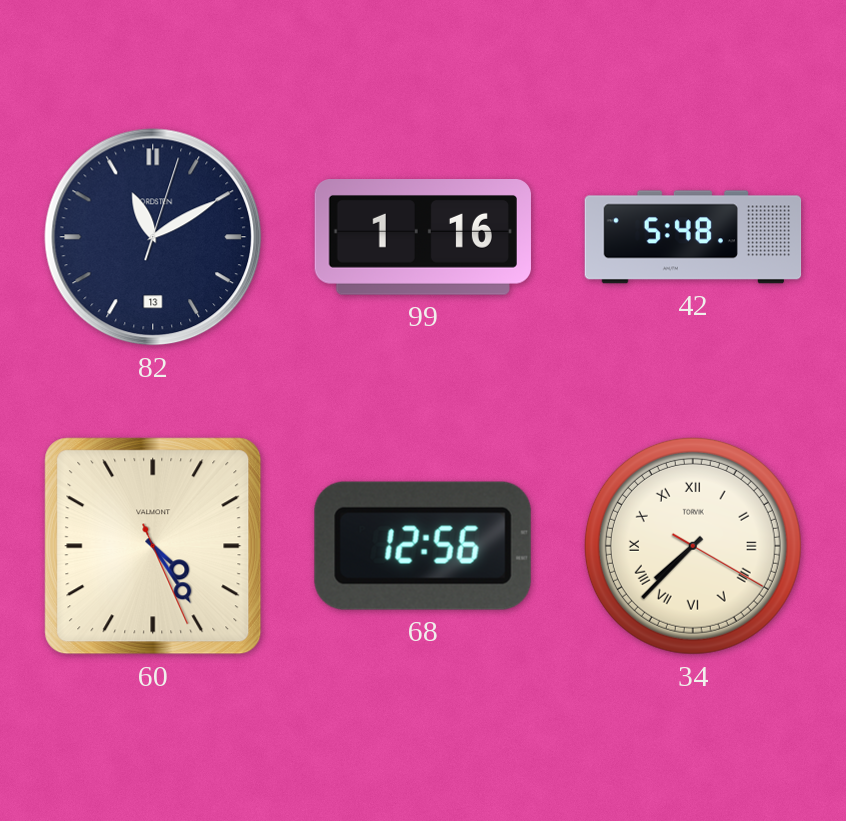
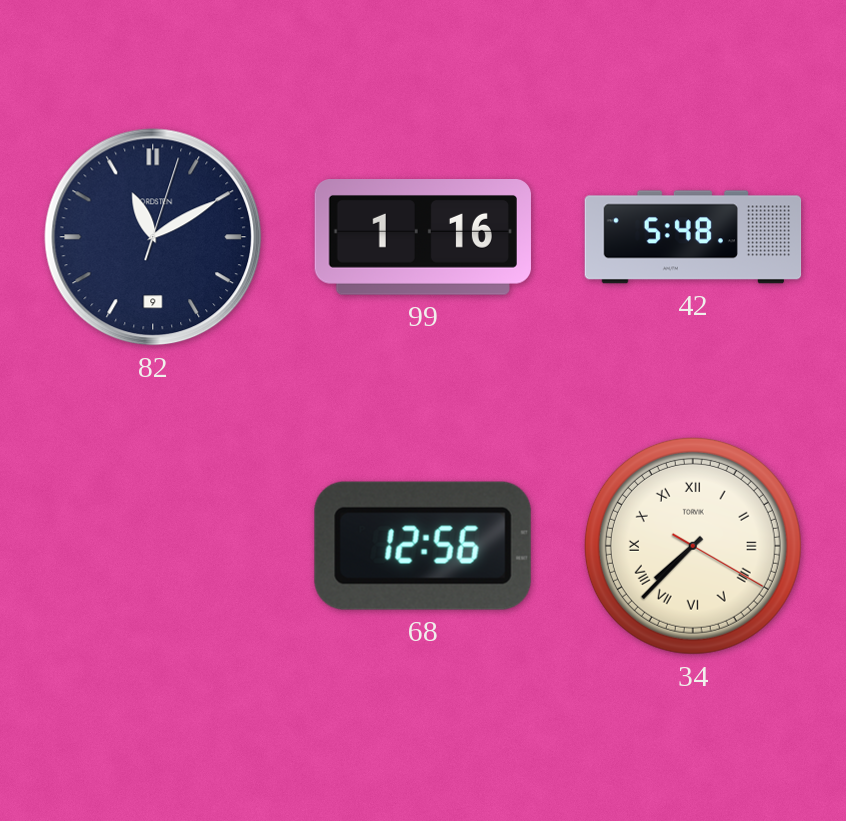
82 date: 13 -> 9
60: 4:24 -> none
